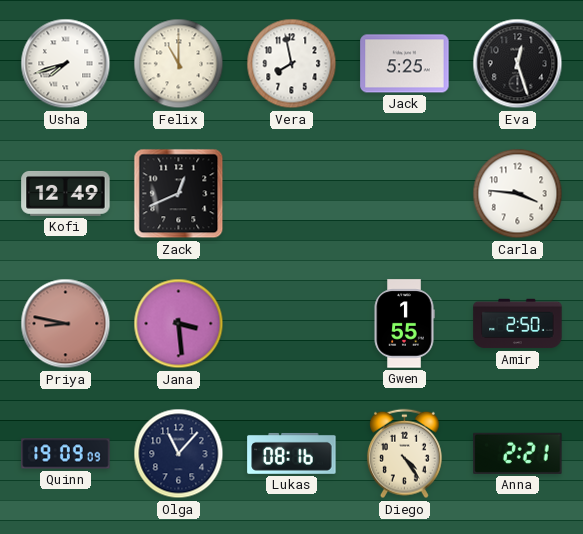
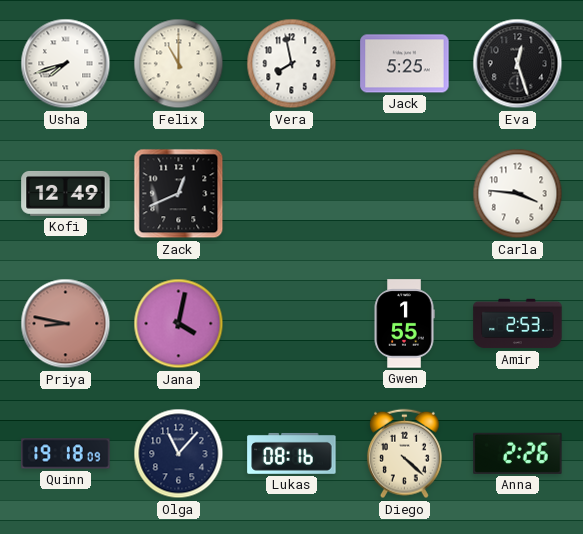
Jana: 3:29 -> 4:02
Amir: 2:50 -> 2:53
Quinn: 19:09 -> 19:18
Diego: 4:24 -> 4:22
Anna: 2:21 -> 2:26
